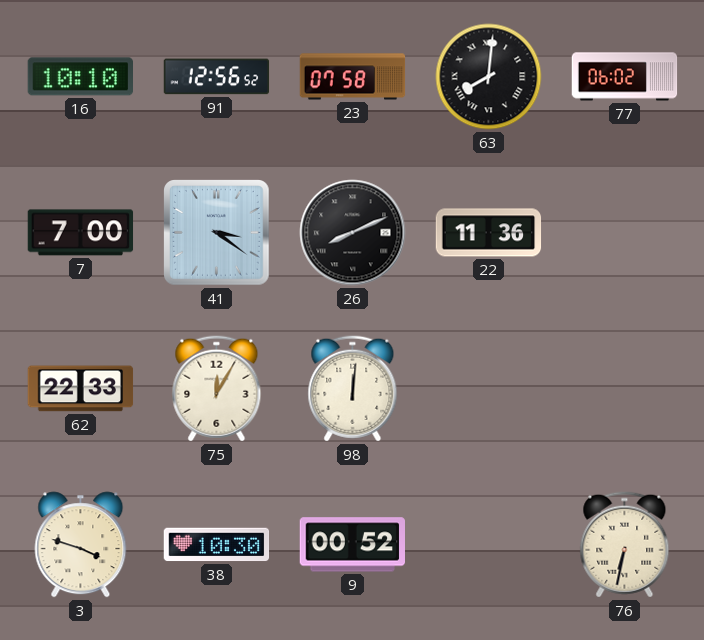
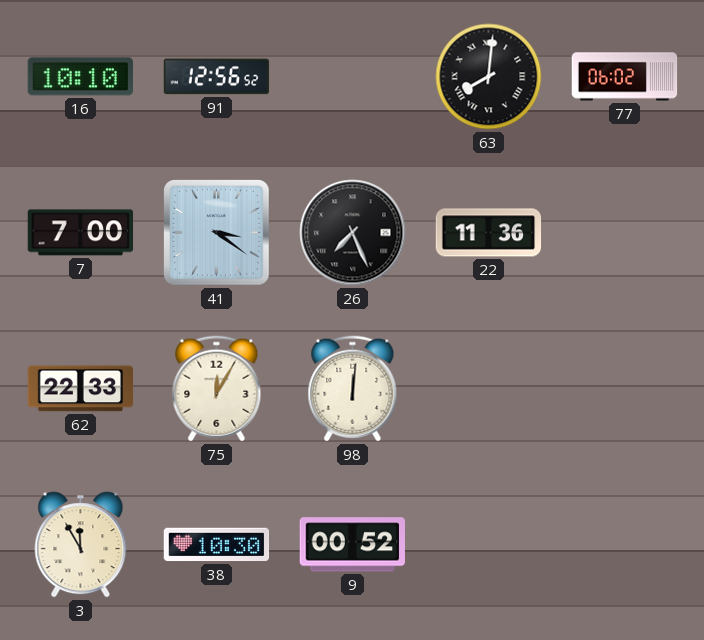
23: 07:58 -> none
26: 8:11 -> 7:26
3: 3:48 -> 11:55
76: 6:32 -> none
